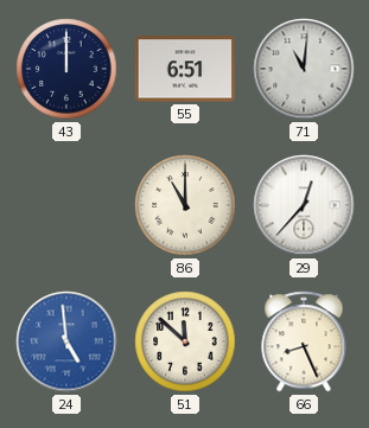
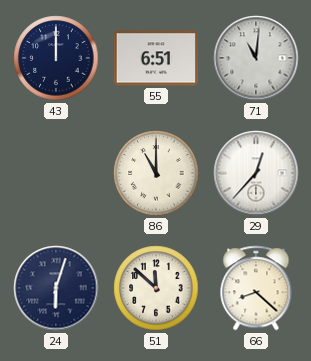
24: 4:59 -> 6:03
24 dial: blue -> navy
66: 8:26 -> 8:22
